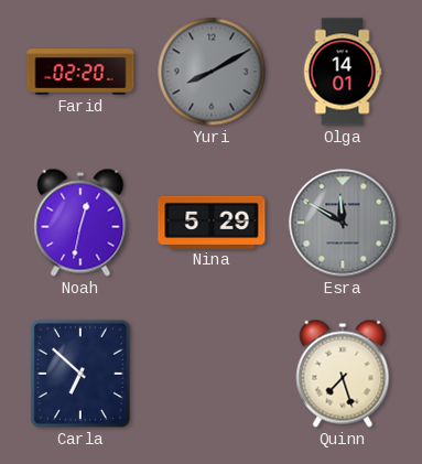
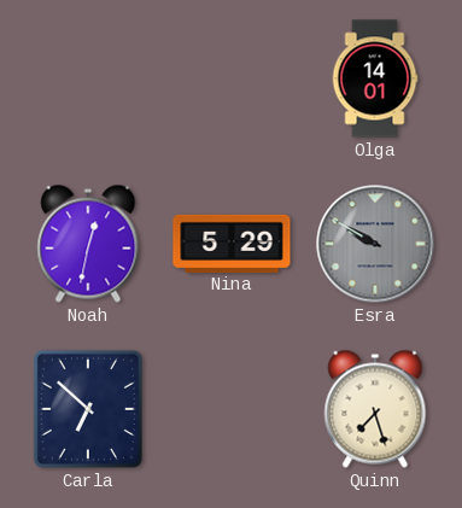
Farid: 02:20 -> none
Yuri: 8:10 -> none
Esra: 11:50 -> 9:50
